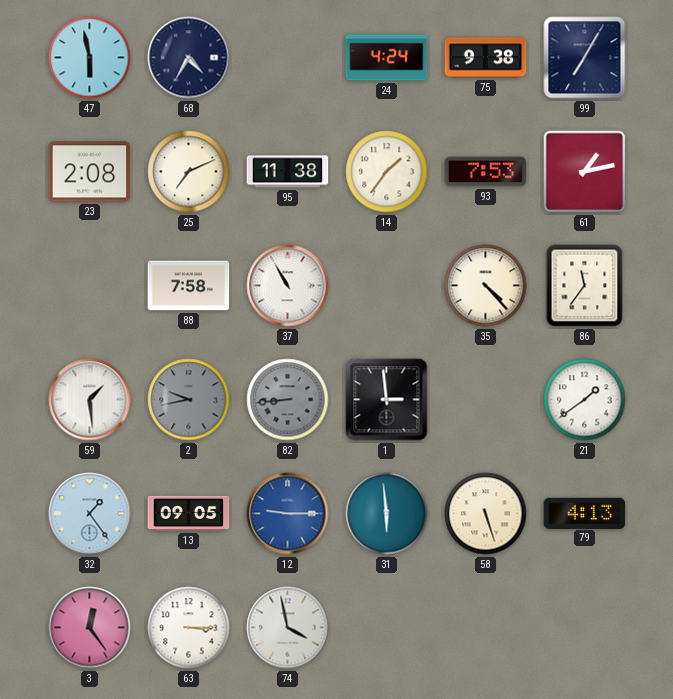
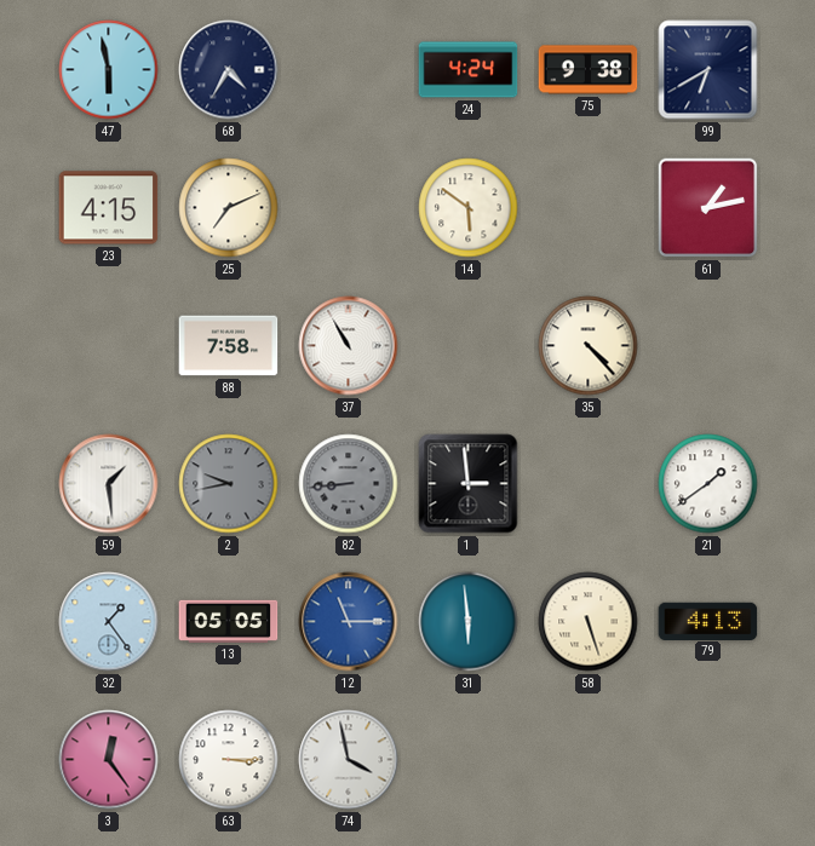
99: 7:05 -> 6:40
23: 2:08 -> 4:15
95: 11:38 -> none
14: 1:36 -> 5:51
93: 7:53 -> none
86: 11:36 -> none
13: 09:05 -> 05:05
12: 9:15 -> 11:15
